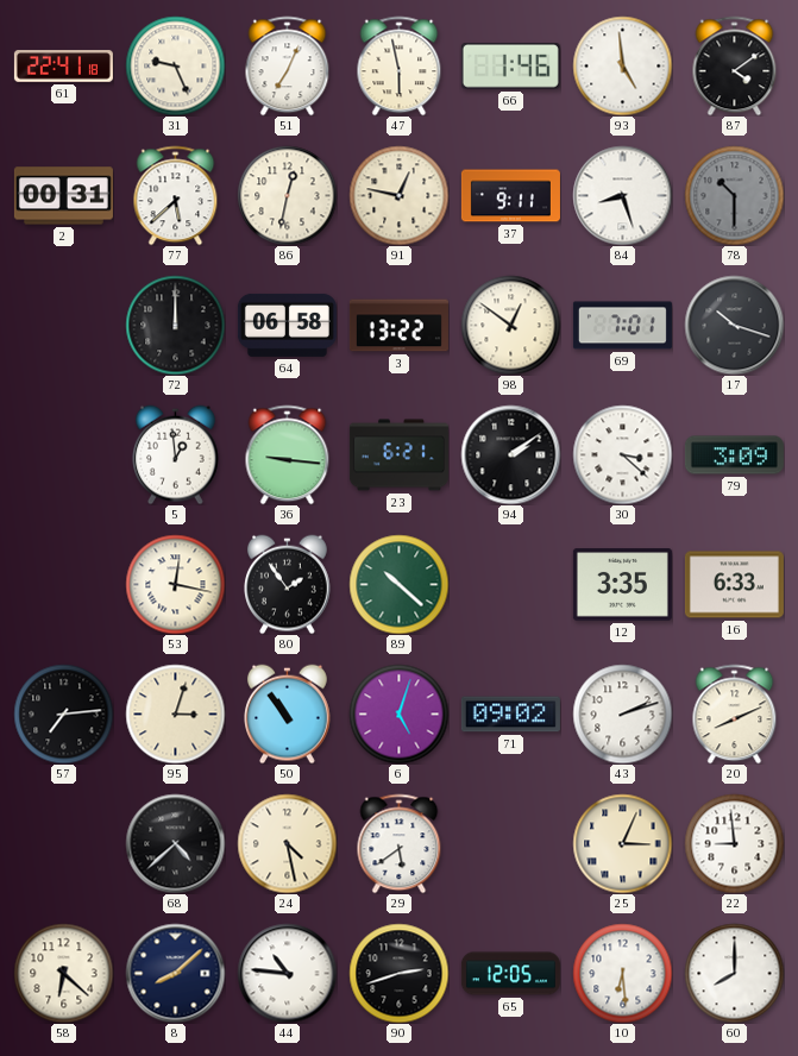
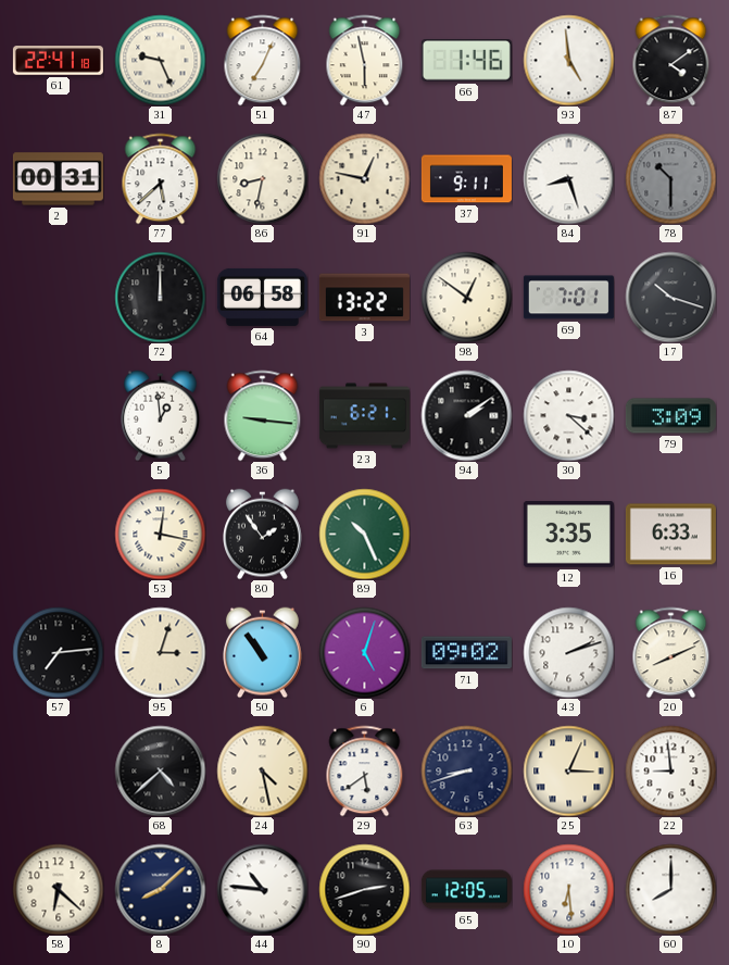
86: 12:32 -> 8:32
89: 10:22 -> 10:26
63: none -> 8:42
